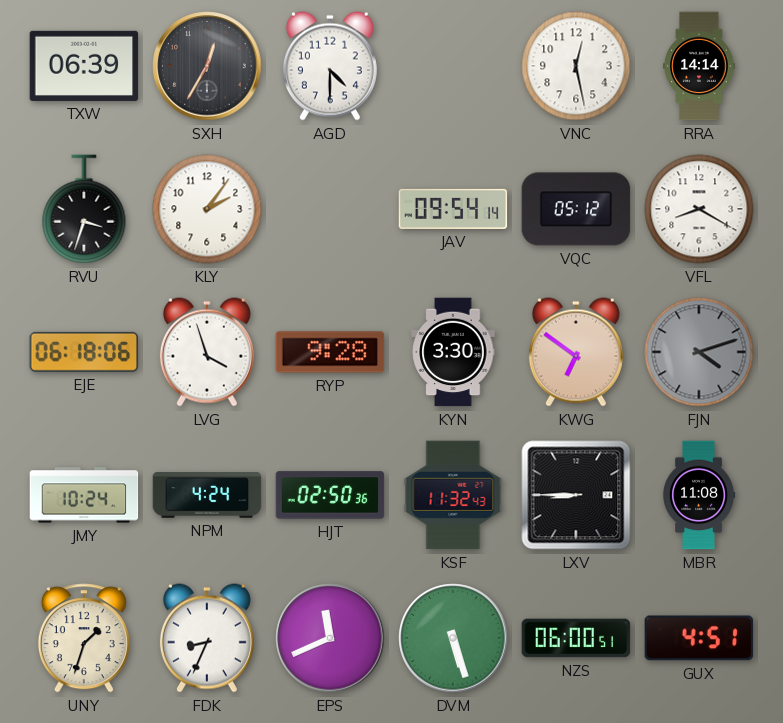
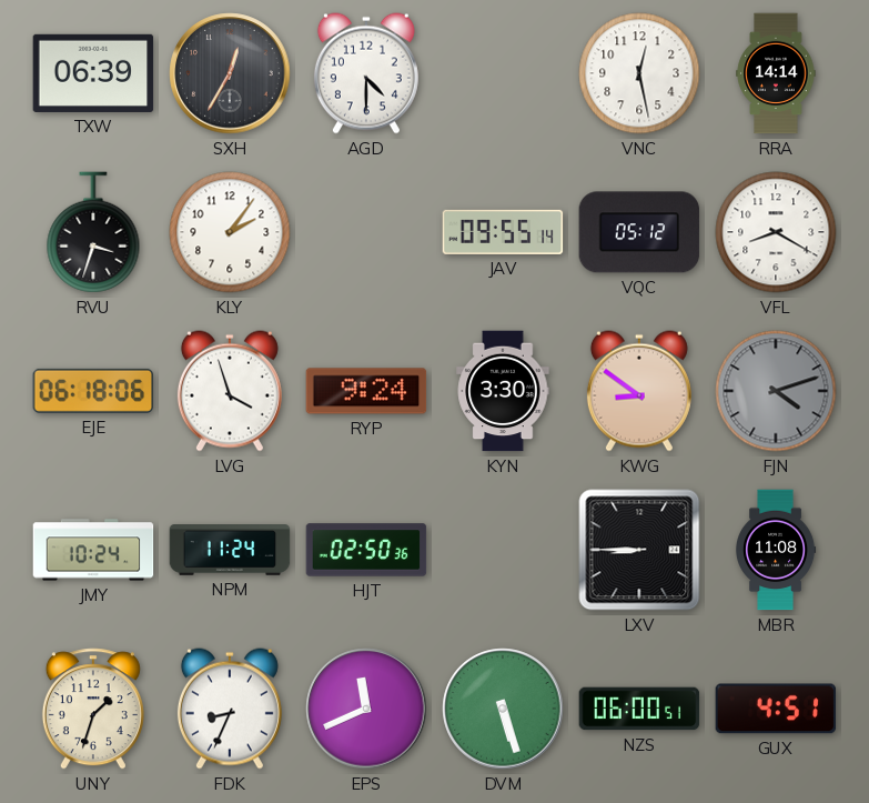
JAV: 09:54 -> 09:55
RYP: 9:28 -> 9:24
KWG: 6:51 -> 8:51
NPM: 4:24 -> 11:24
KSF: 11:32 -> none
